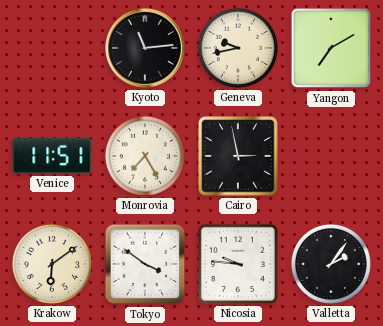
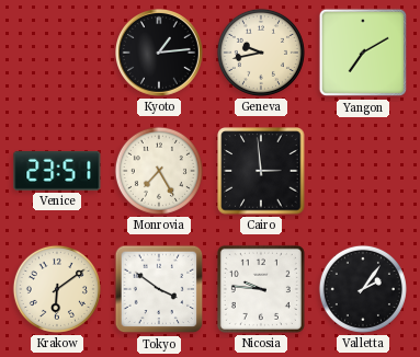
Kyoto: 11:14 -> 1:14
Venice: 11:51 -> 23:51
Cairo: 2:58 -> 2:59
